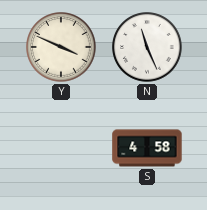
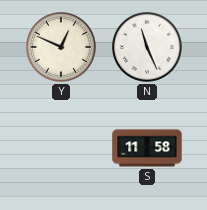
Y: 3:49 -> 12:49
S: 4:58 -> 11:58
